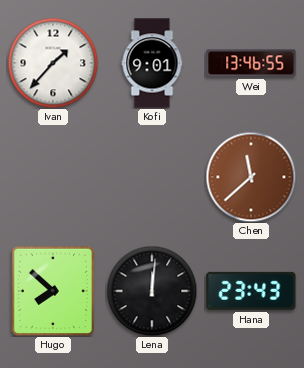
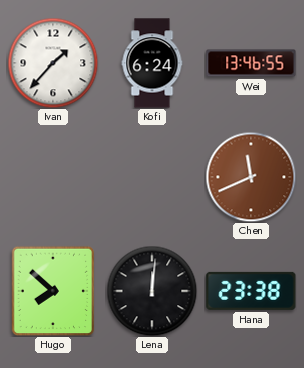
Kofi: 9:01 -> 6:24
Chen: 11:38 -> 11:41
Hana: 23:43 -> 23:38
